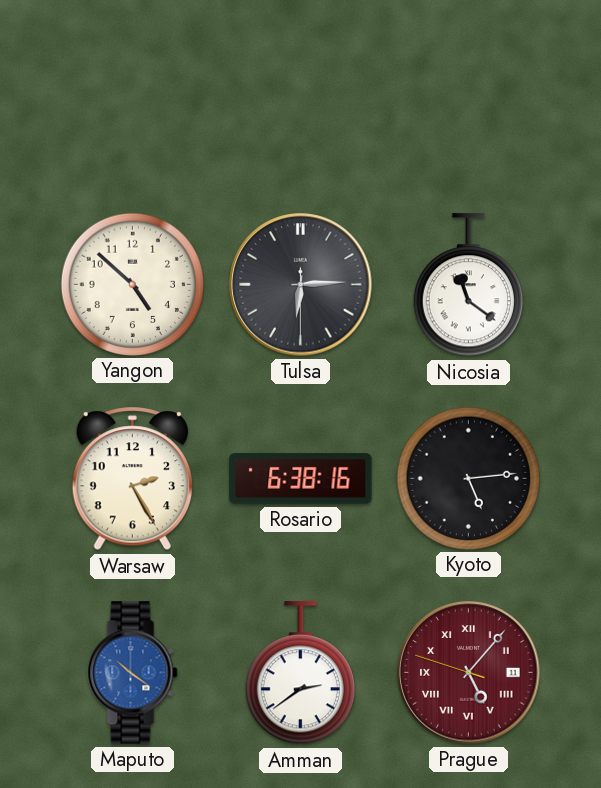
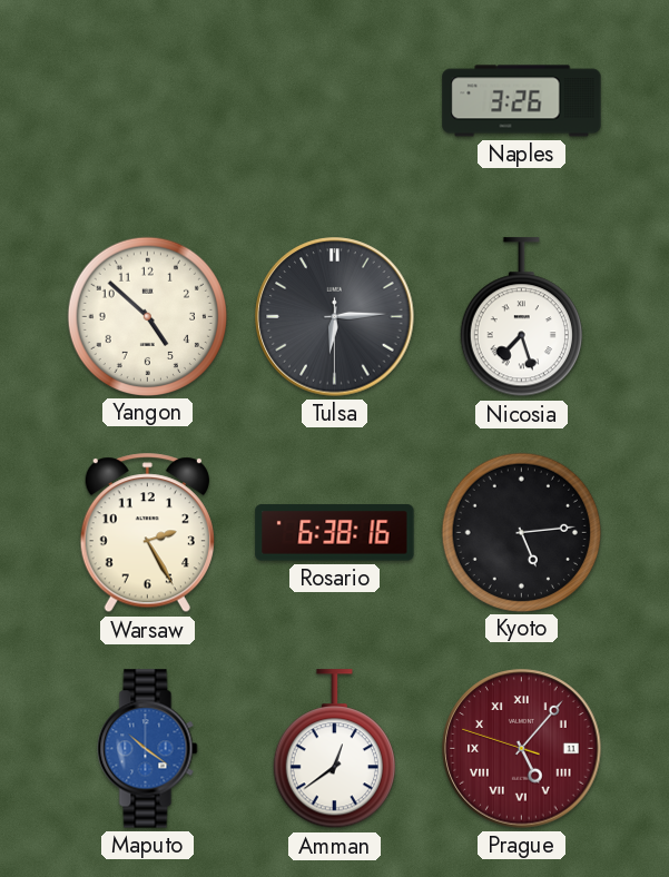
Naples: none -> 3:26
Nicosia: 11:21 -> 7:27
Amman: 2:39 -> 12:39
